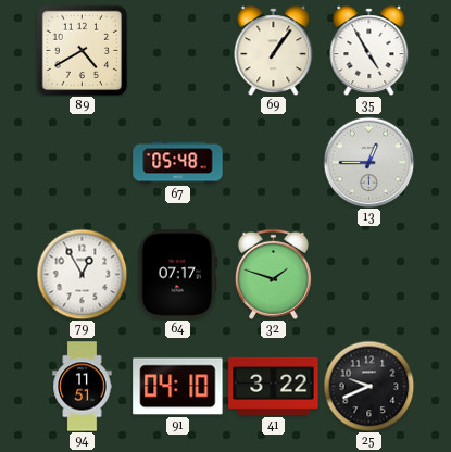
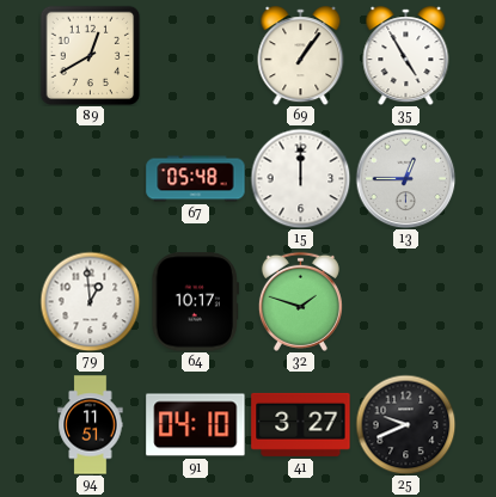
89: 4:40 -> 12:40
15: none -> 12:00
79: 12:55 -> 12:59
64: 07:17 -> 10:17
41: 3:22 -> 3:27
